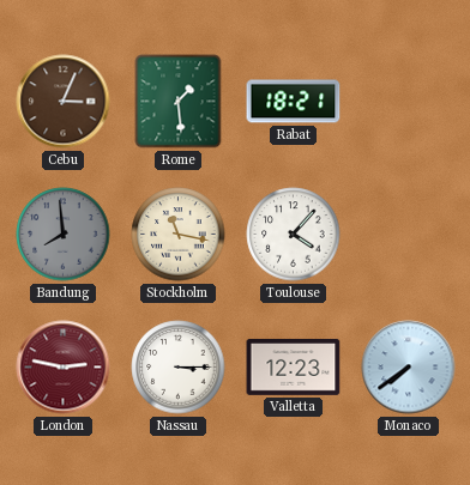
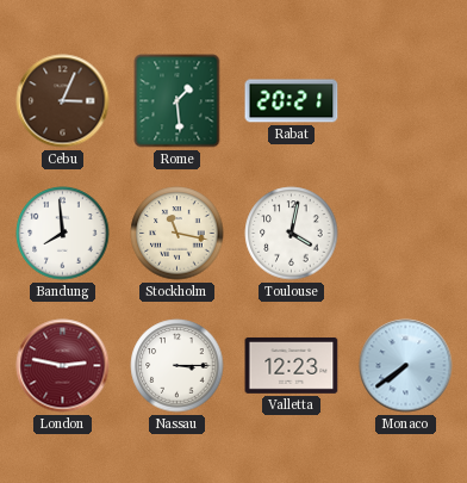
Rabat: 18:21 -> 20:21
Bandung dial: grey -> white
Toulouse: 4:07 -> 4:02
